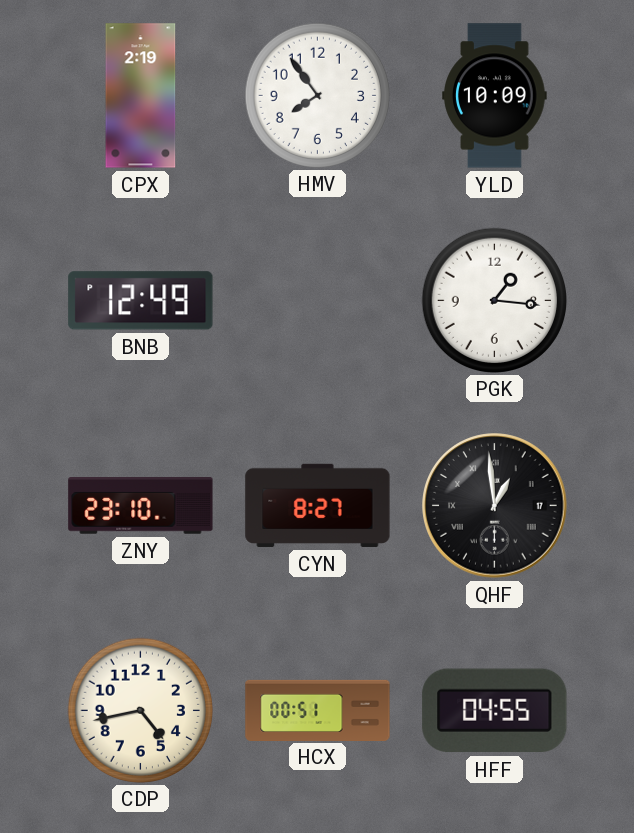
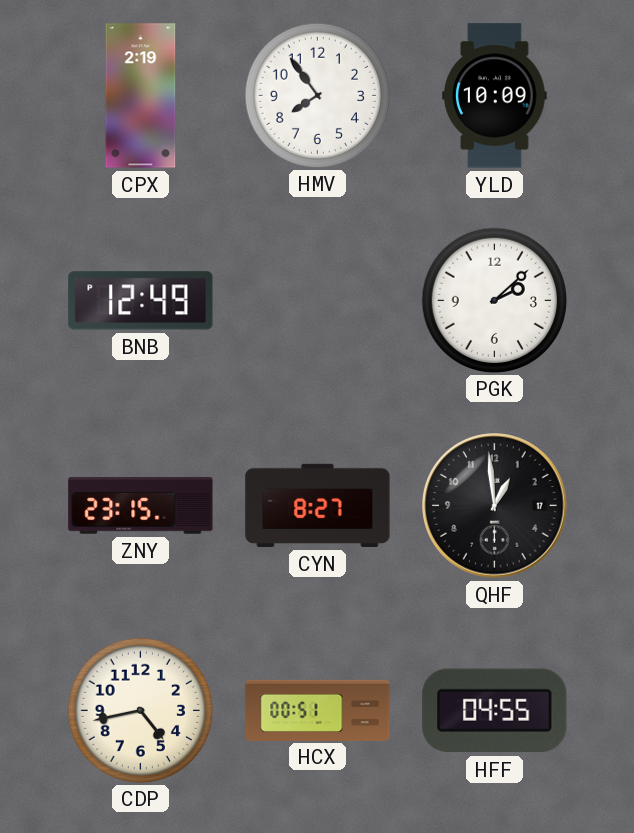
PGK: 1:16 -> 2:08
ZNY: 23:10 -> 23:15
QHF numerals: Roman -> Arabic
